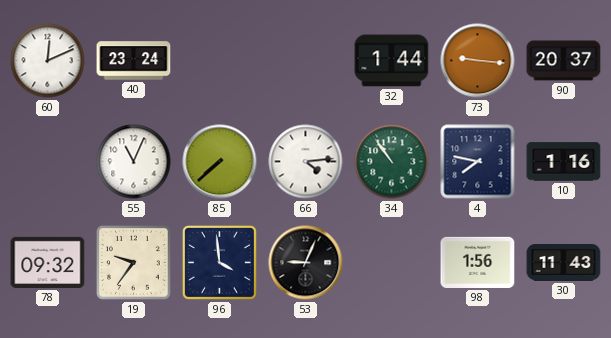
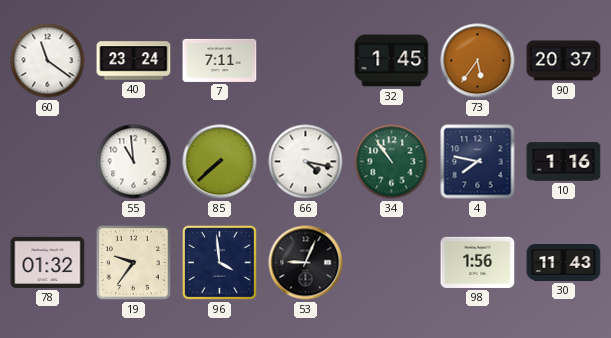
60: 12:11 -> 11:21
7: none -> 7:11
32: 1:44 -> 1:45
73: 9:16 -> 5:36
55: 11:04 -> 10:59
66: 4:14 -> 4:17
78: 09:32 -> 01:32
